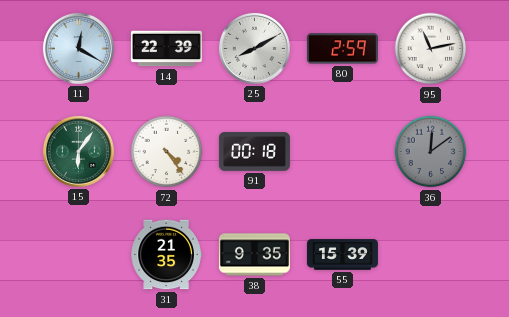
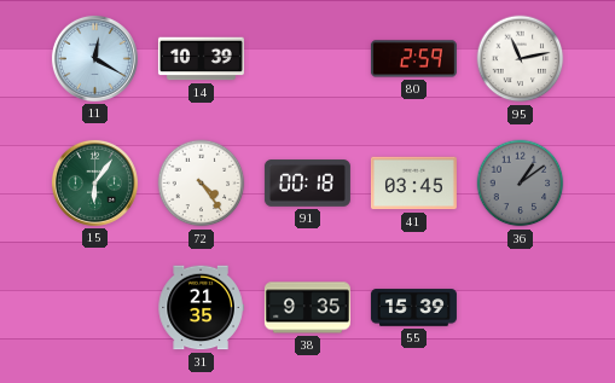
14: 22:39 -> 10:39
25: 8:10 -> none
41: none -> 03:45
36: 12:09 -> 1:09
